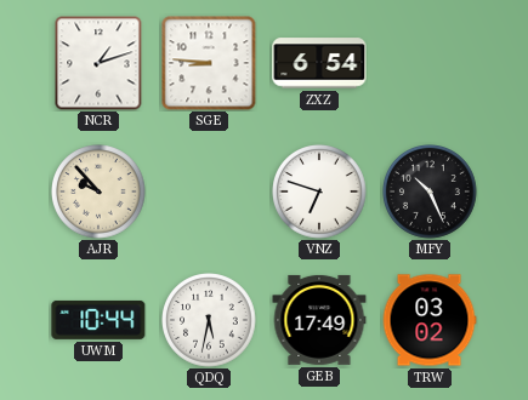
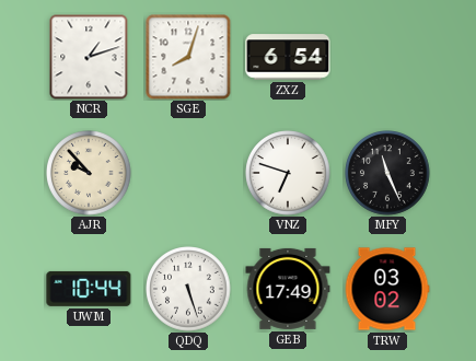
SGE: 8:46 -> 8:03
MFY: 10:26 -> 11:26
QDQ: 5:32 -> 5:27
